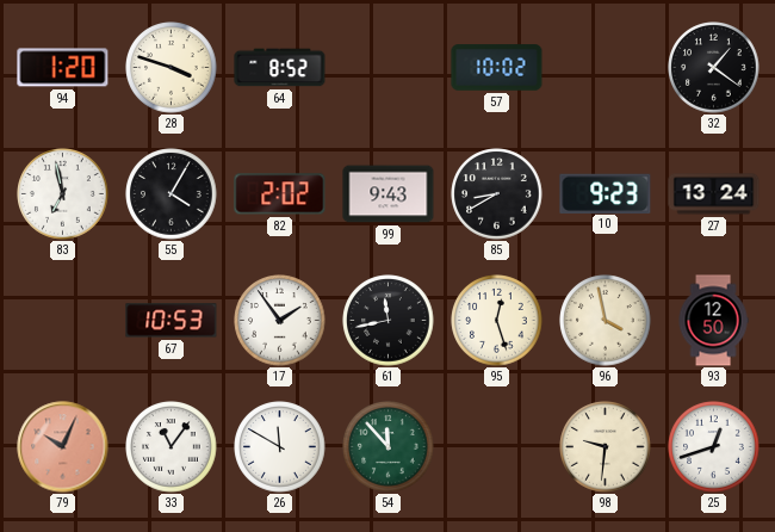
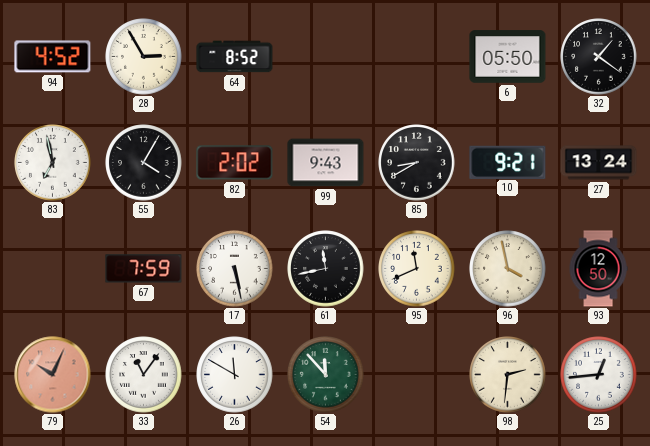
94: 1:20 -> 4:52
28: 3:48 -> 2:55
57: 10:02 -> none
6: none -> 05:50
10: 9:23 -> 9:21
67: 10:53 -> 7:59
17: 1:54 -> 5:28
95: 12:27 -> 11:41
98: 9:31 -> 2:31
25: 12:42 -> 12:44
